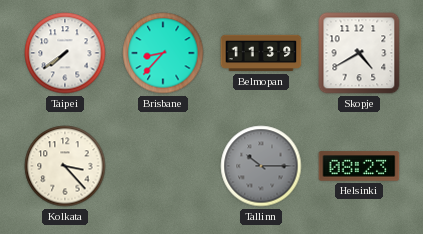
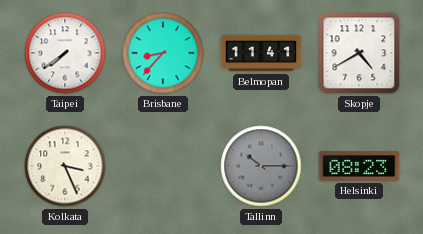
Belmopan: 11:39 -> 11:41
Kolkata: 3:23 -> 3:26
